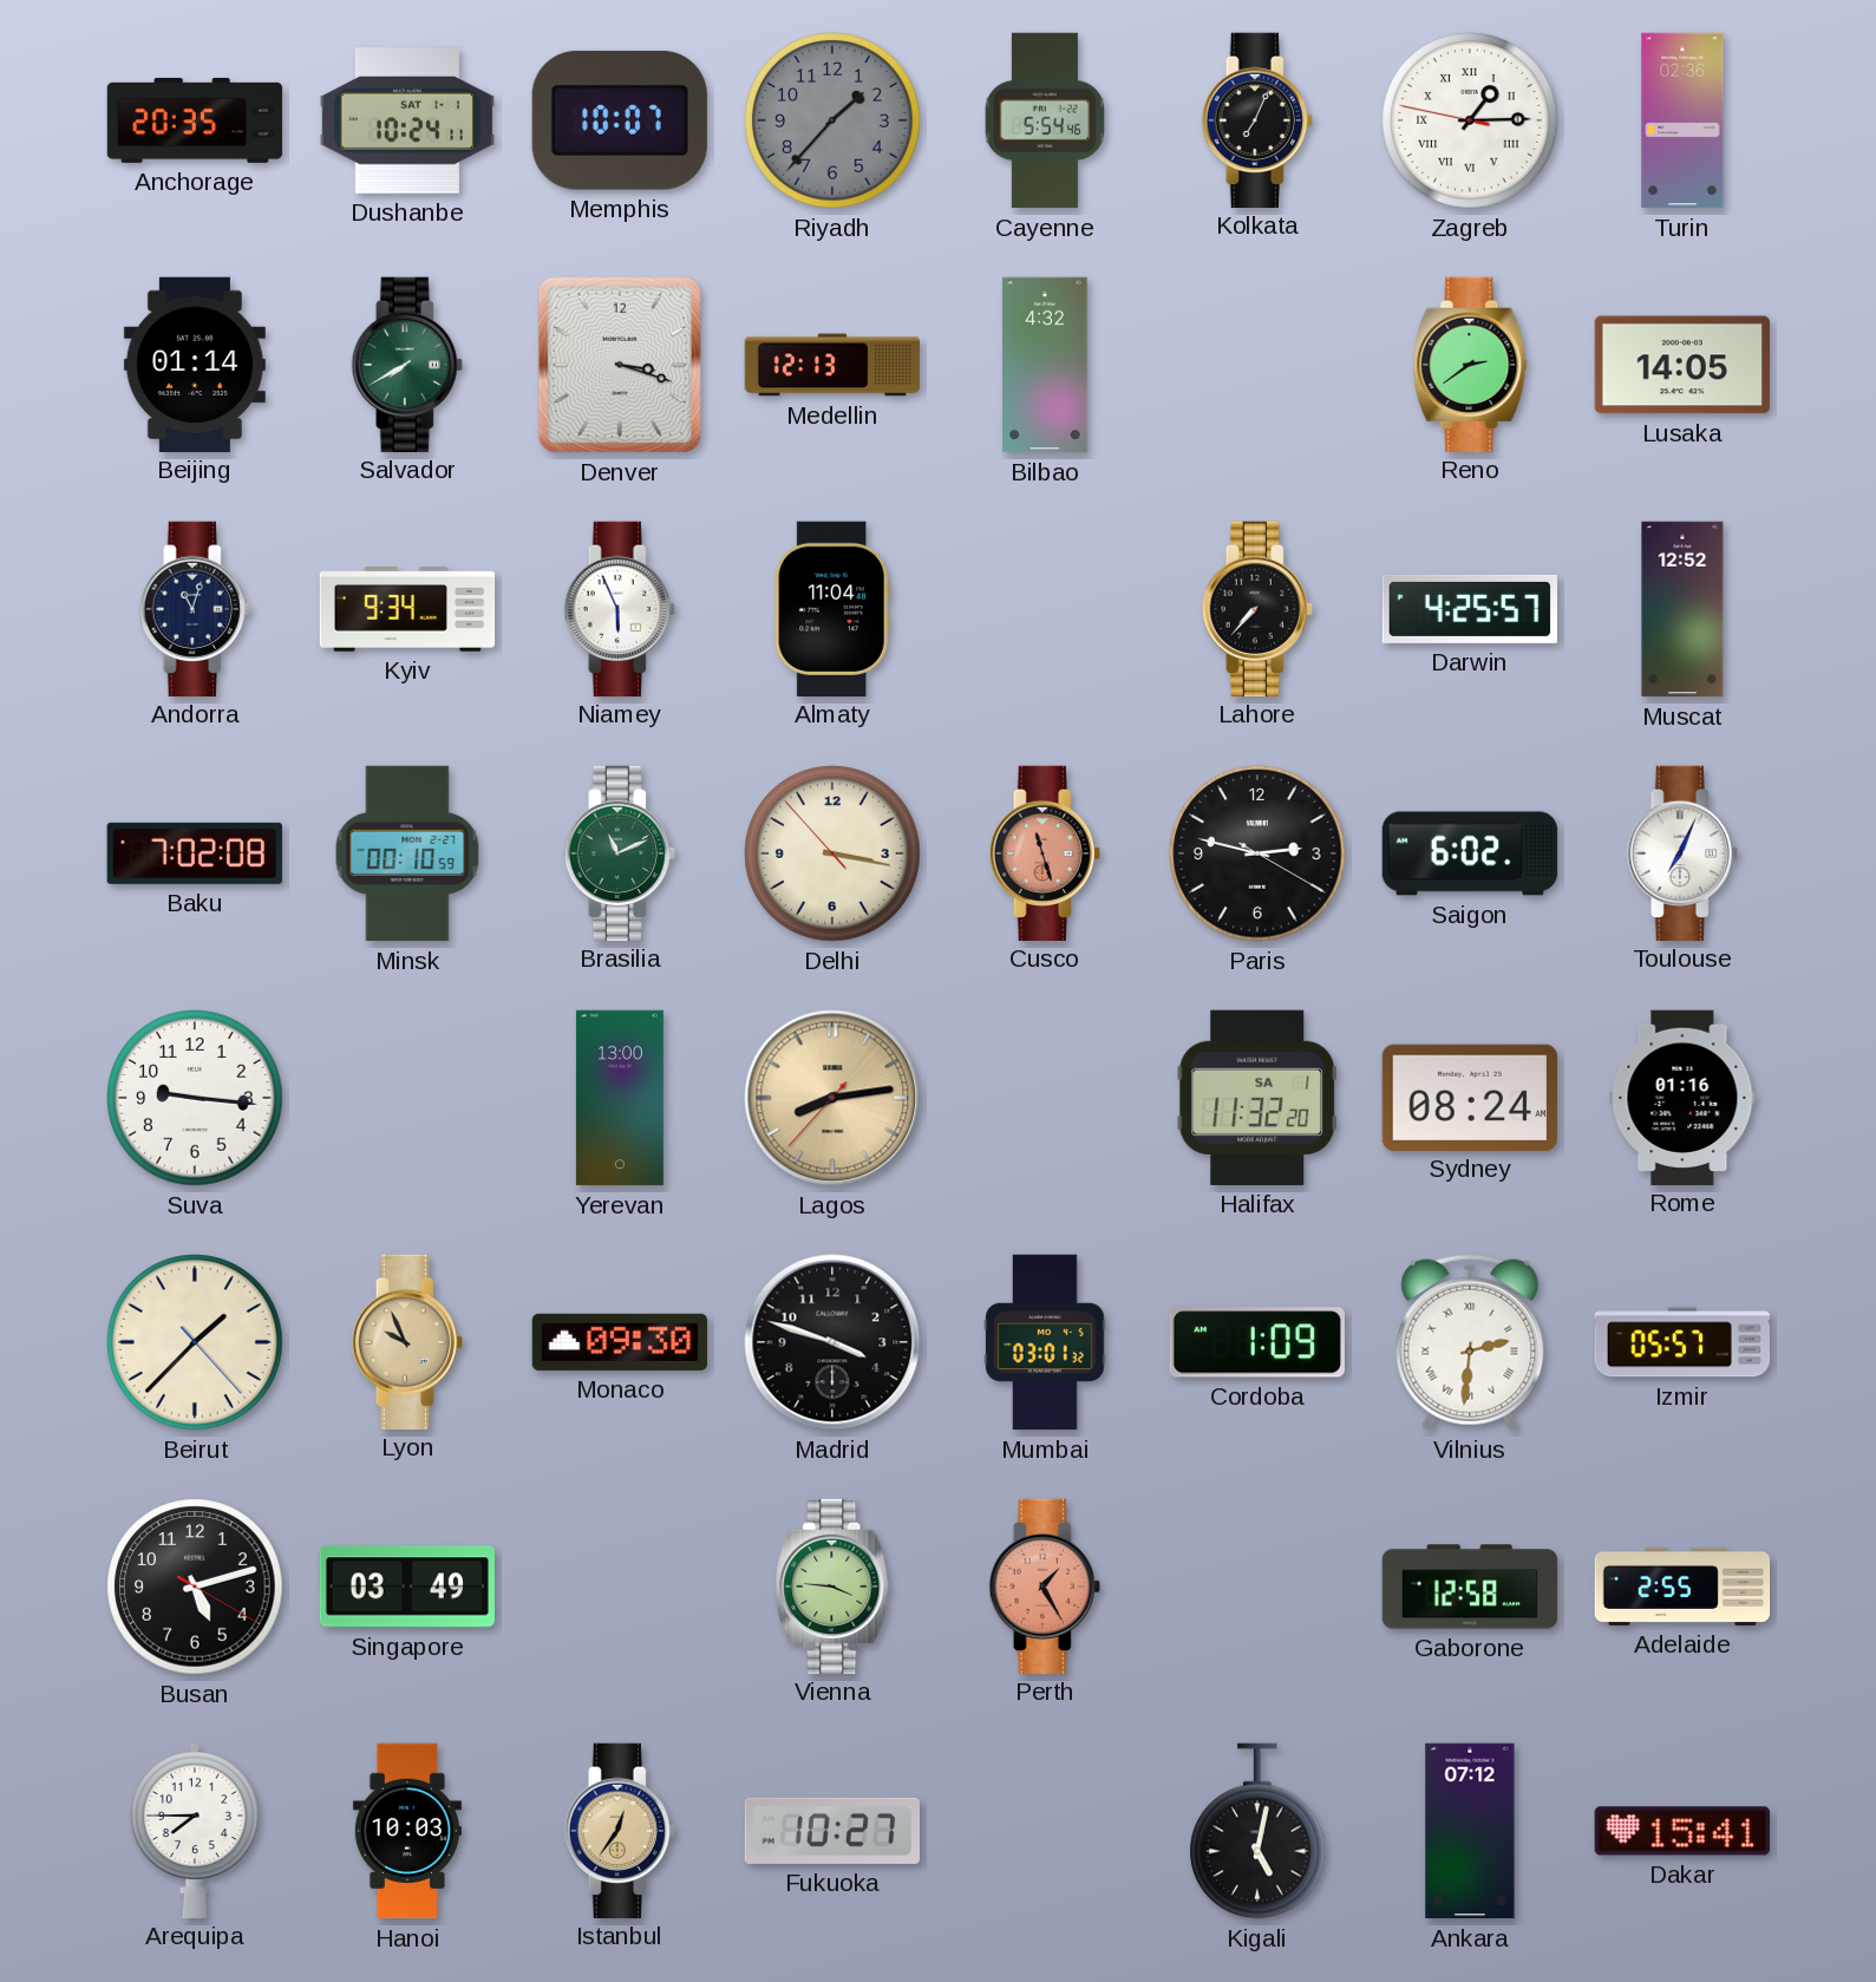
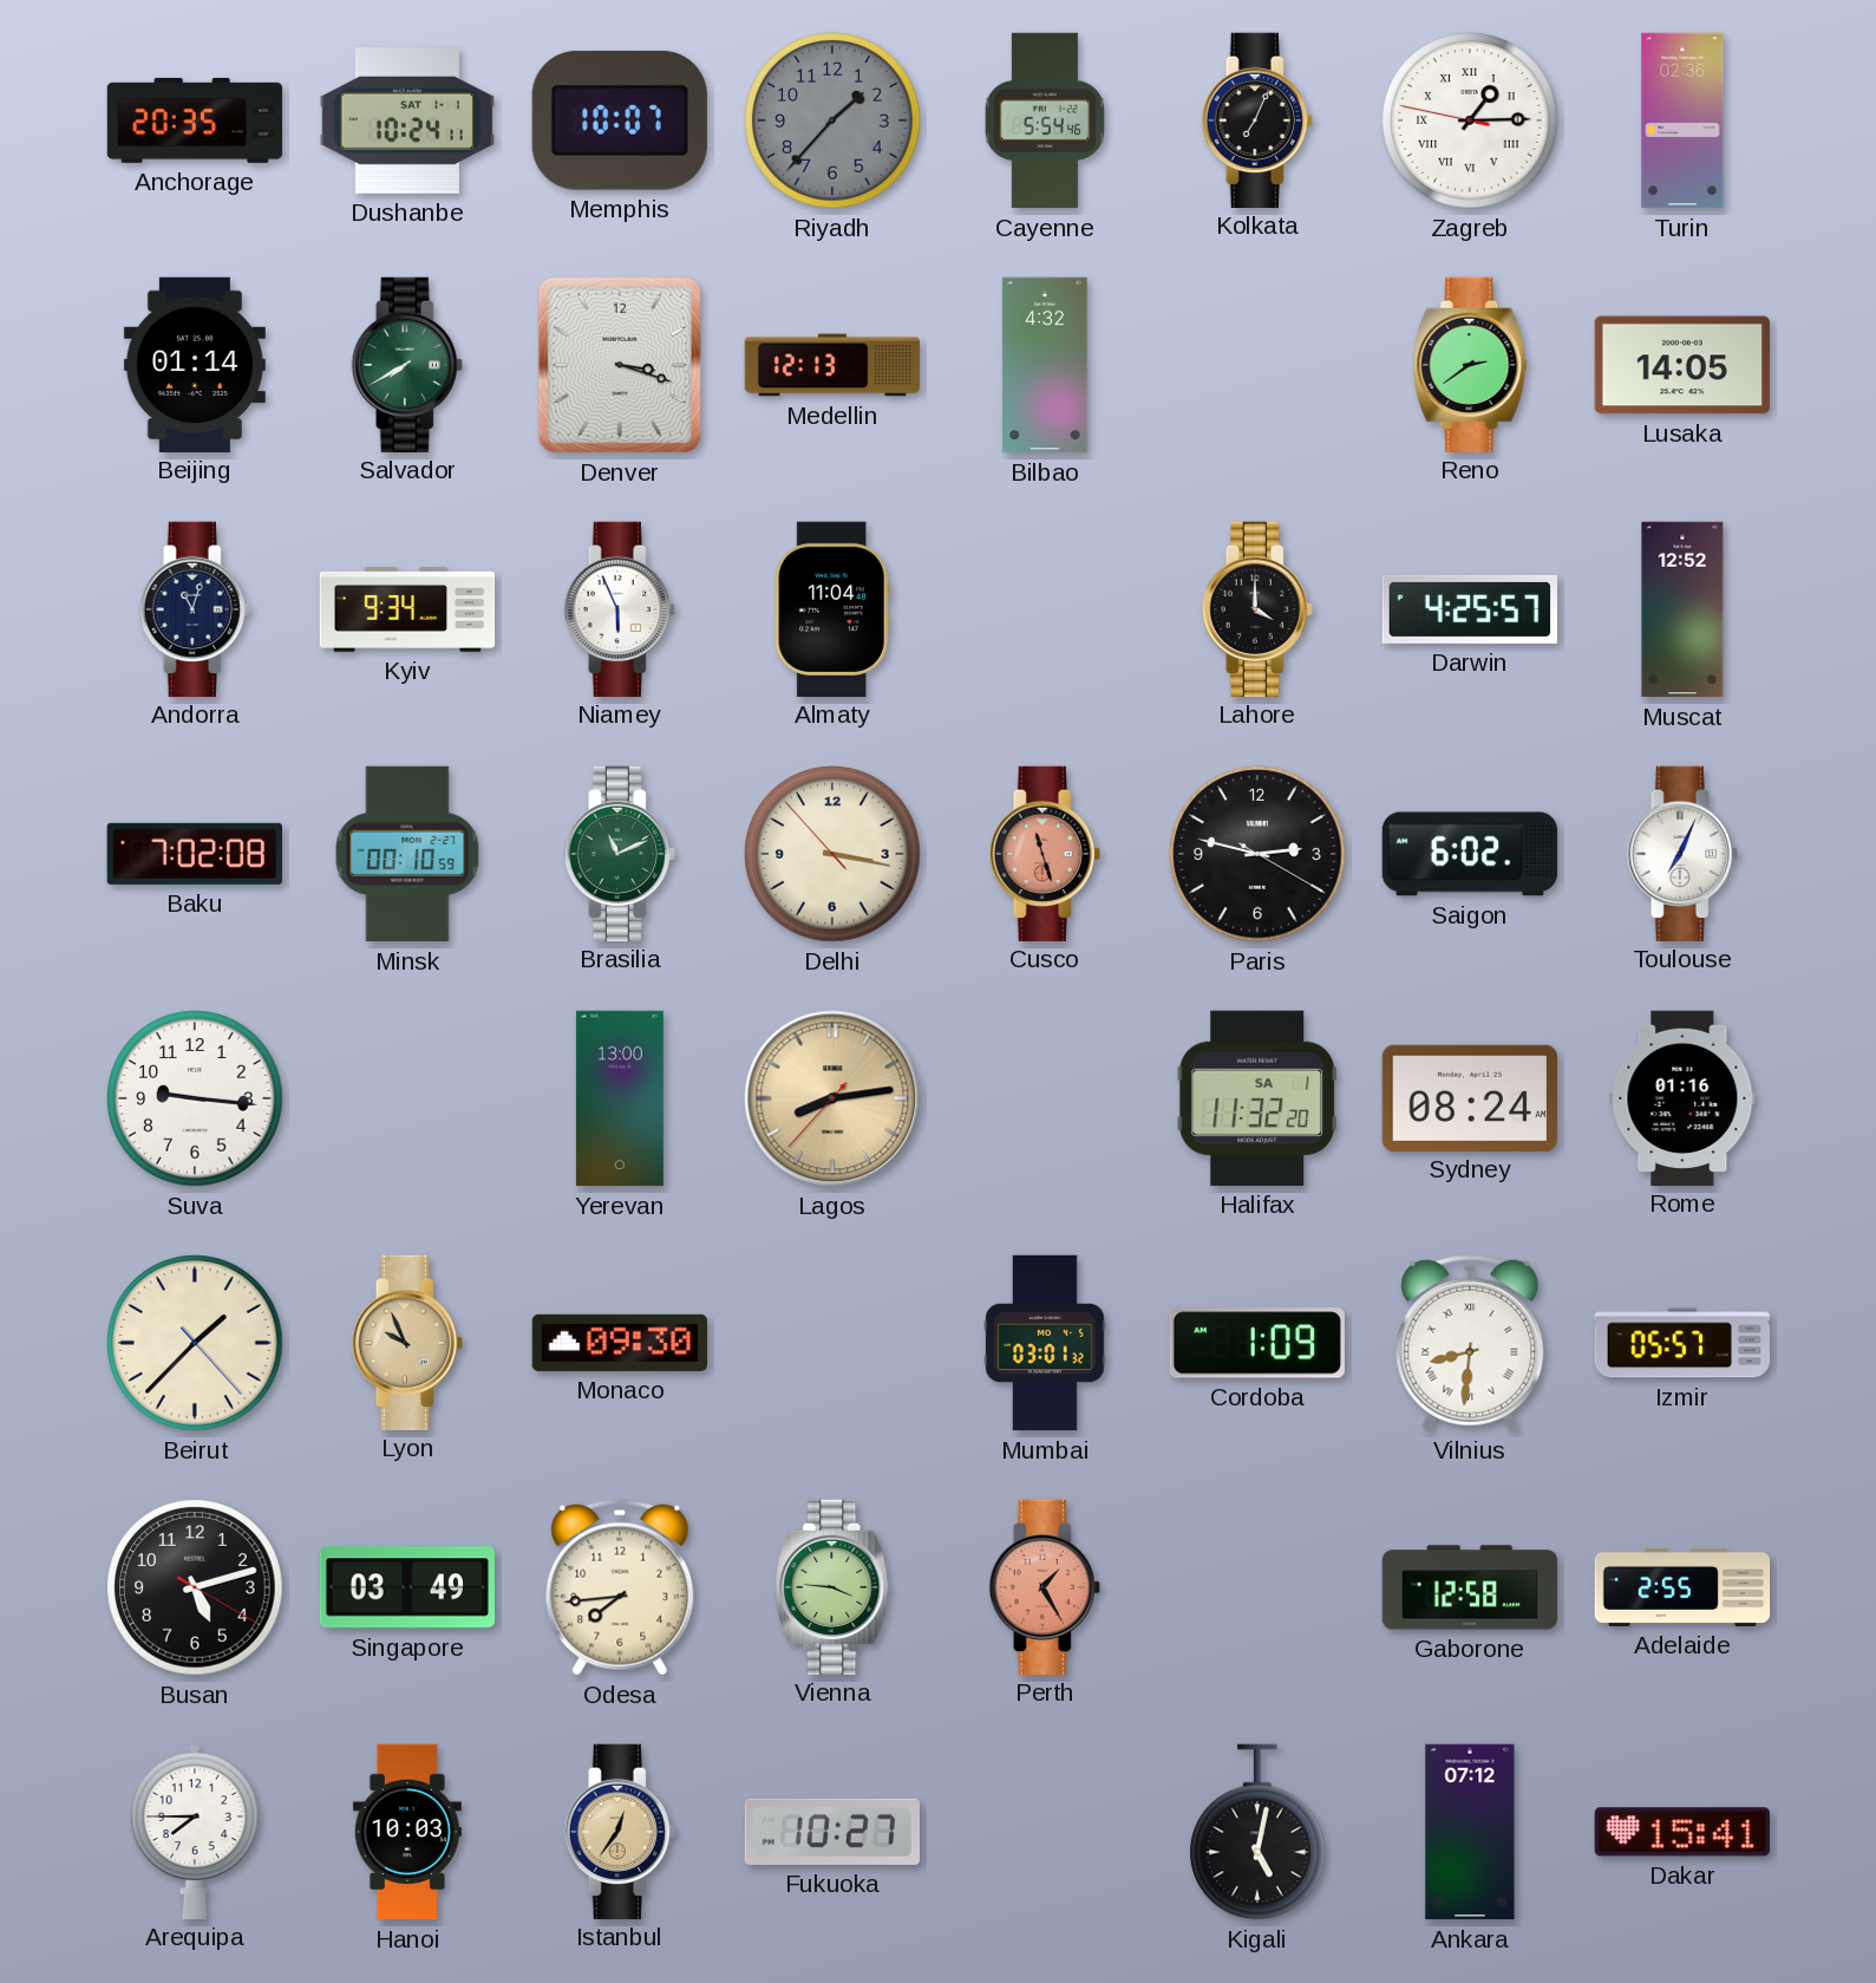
Lahore: 7:37 -> 4:00
Madrid: 3:48 -> none
Vilnius: 2:31 -> 8:31
Odesa: none -> 7:44
